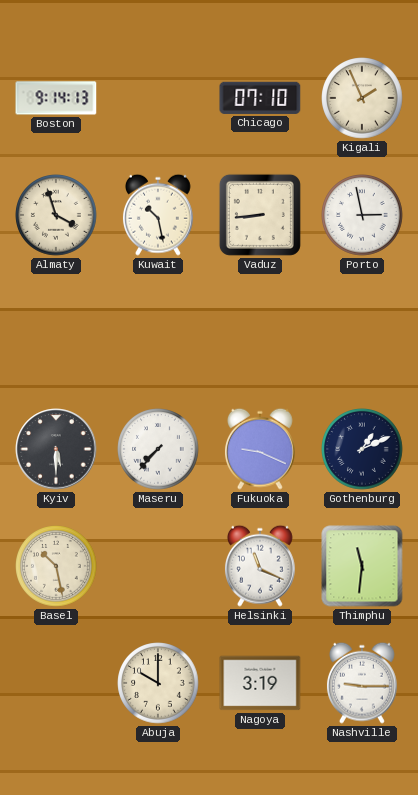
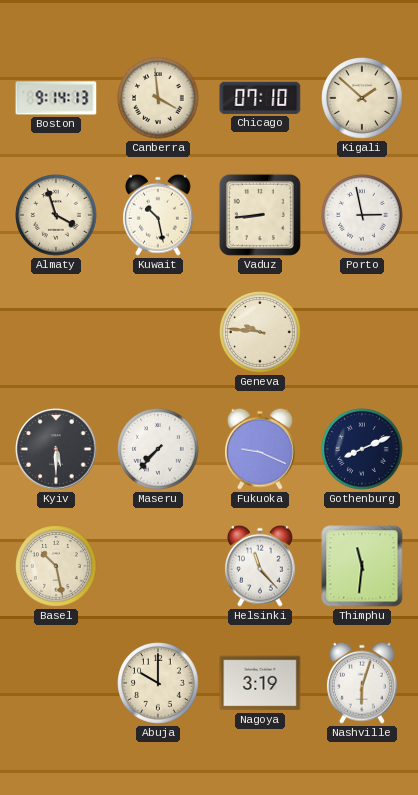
Canberra: none -> 3:59
Kigali: 1:56 -> 1:52
Geneva: none -> 9:46
Gothenburg: 1:11 -> 8:11
Helsinki: 11:19 -> 11:23
Nashville: 9:15 -> 6:03
